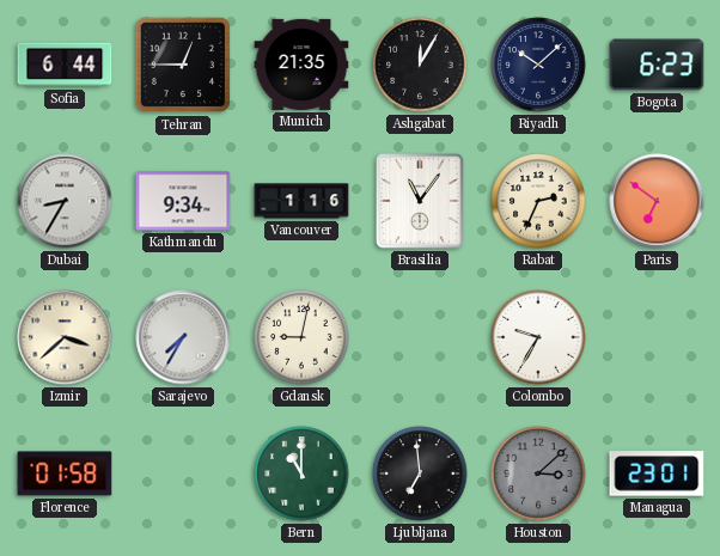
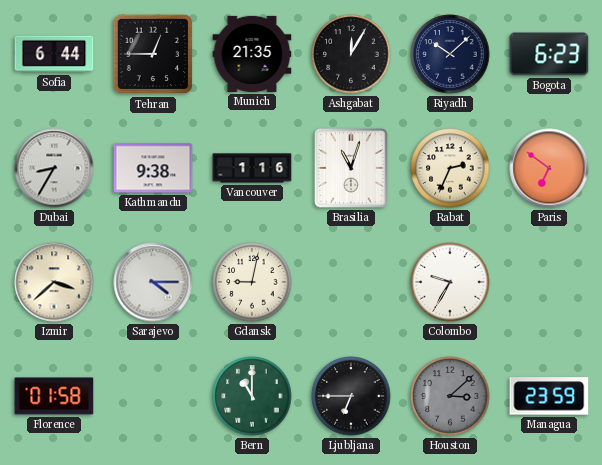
Kathmandu: 9:34 -> 9:38
Brasilia: 11:06 -> 11:03
Sarajevo: 7:35 -> 4:15
Ljubljana: 6:59 -> 6:45
Managua: 23:01 -> 23:59
